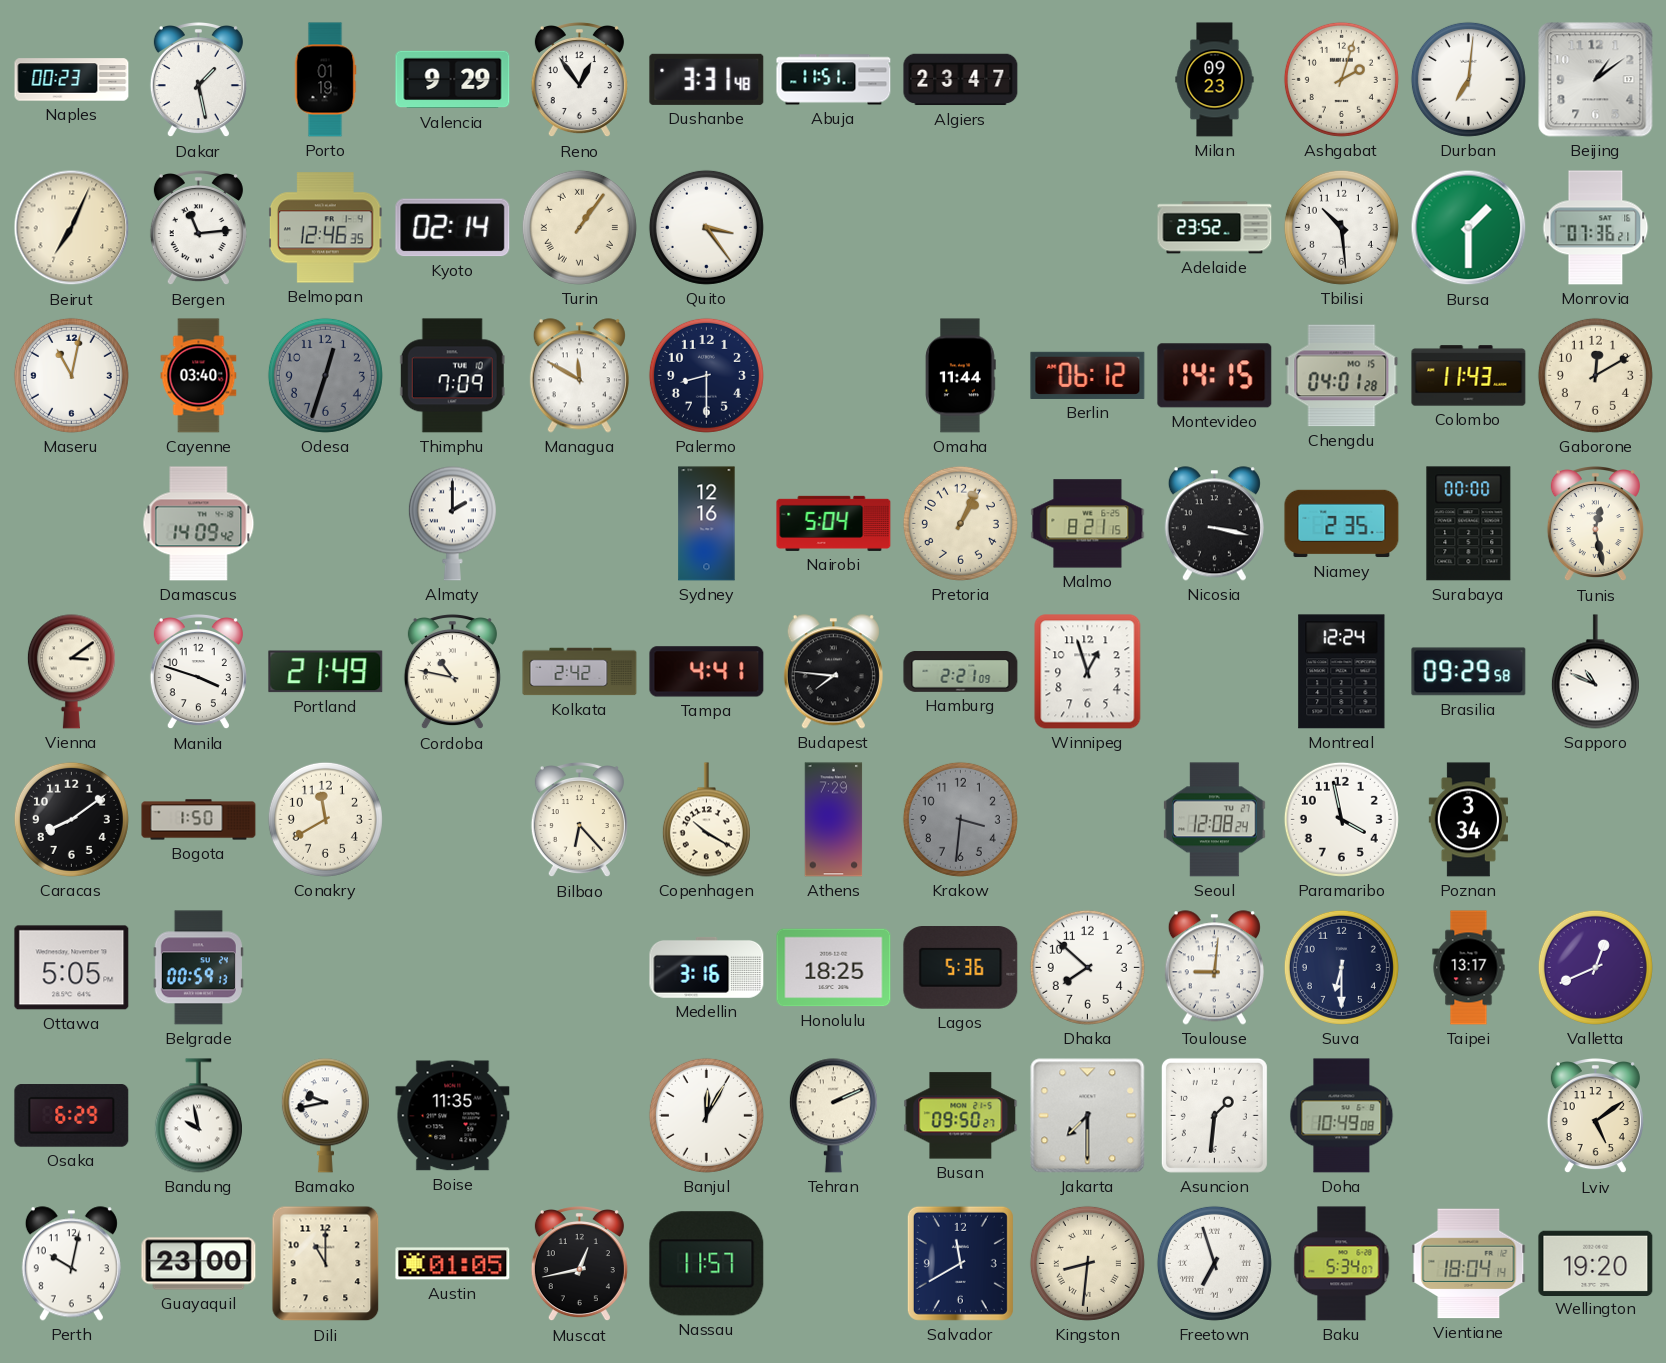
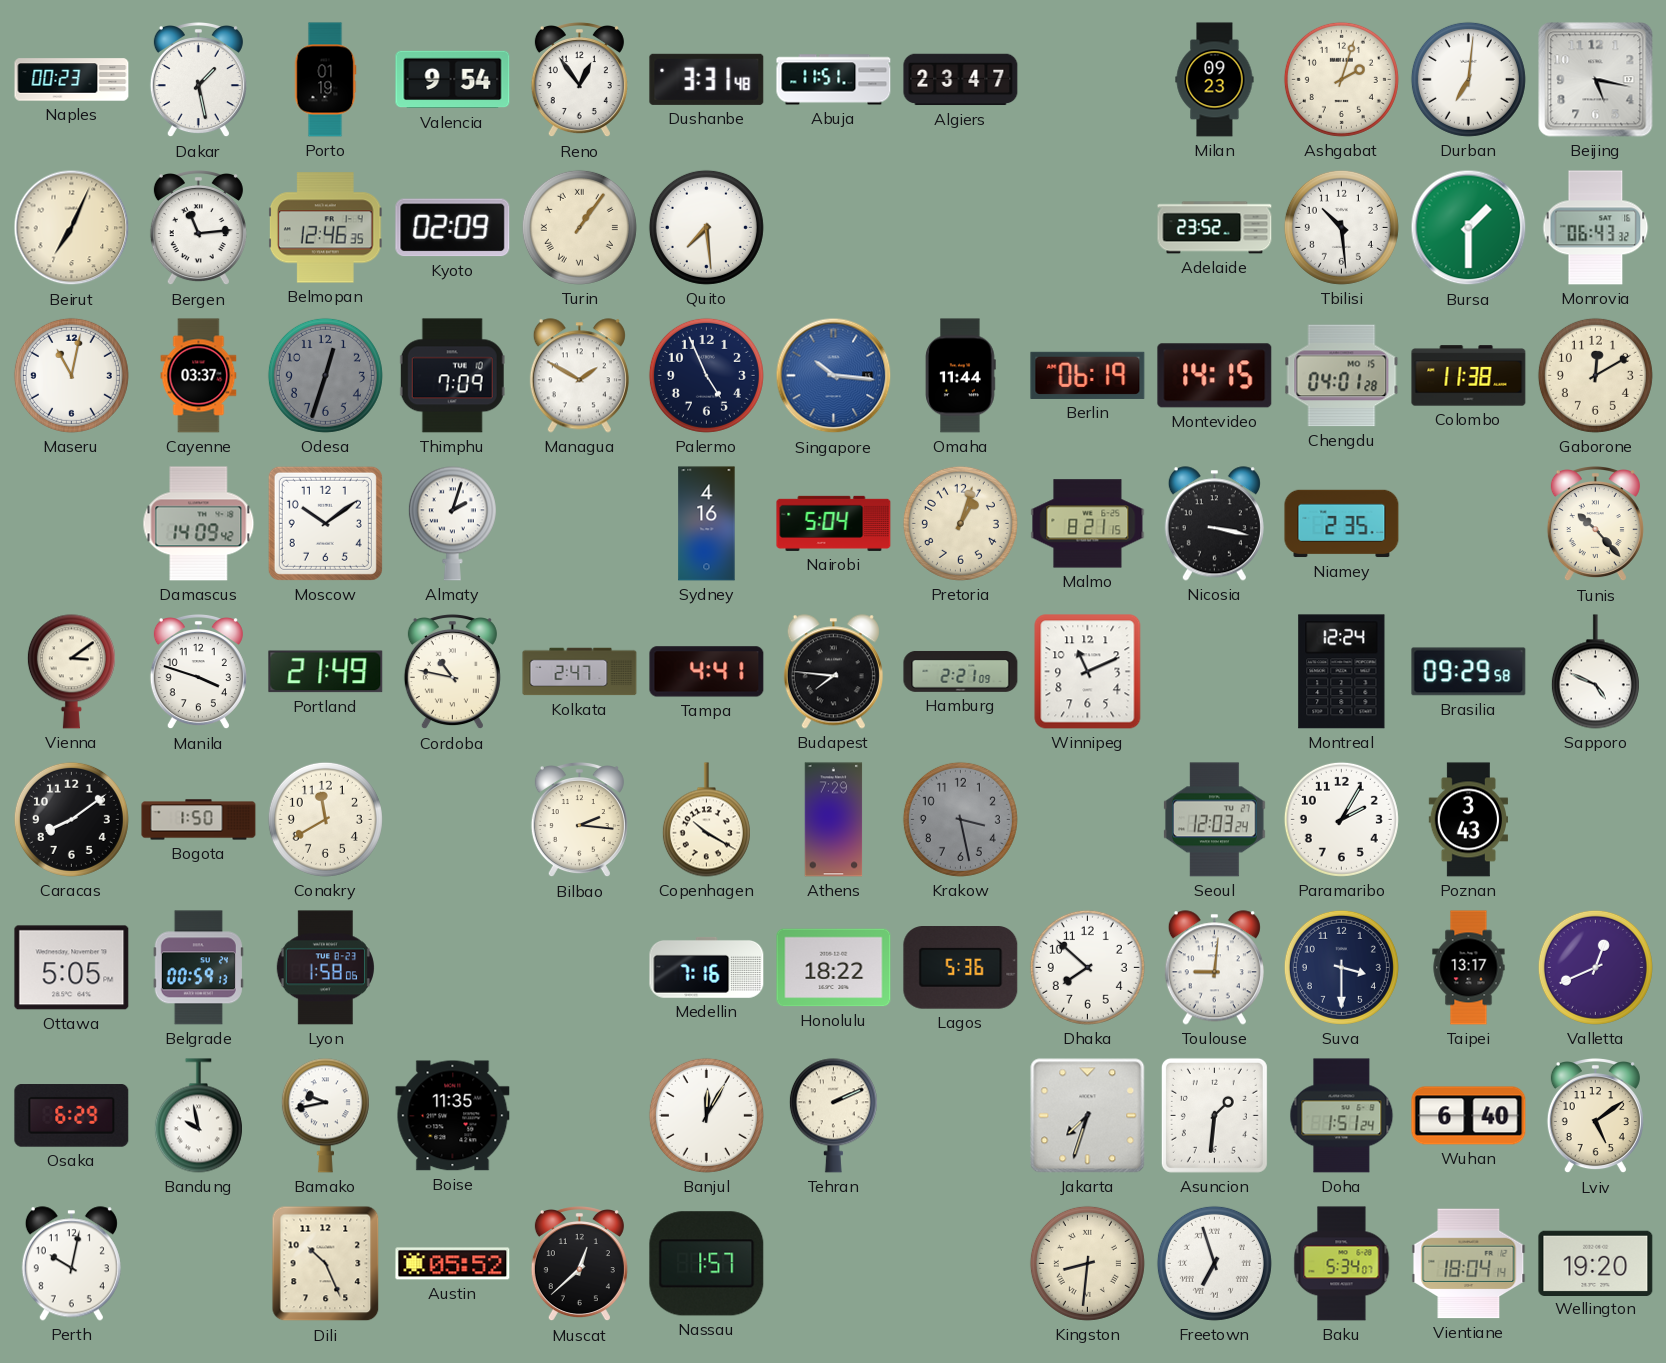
Valencia: 9:29 -> 9:54
Beijing: 1:09 -> 5:17
Kyoto: 02:14 -> 02:09
Quito: 3:24 -> 7:29
Monrovia: 07:36 -> 06:43
Cayenne: 03:40 -> 03:37
Managua: 11:50 -> 1:50
Palermo: 8:30 -> 4:56
Singapore: none -> 10:16
Berlin: 06:12 -> 06:19
Colombo: 11:43 -> 11:38
Moscow: none -> 10:09
Almaty: 2:00 -> 2:03
Sydney: 12:16 -> 4:16
Pretoria: 1:04 -> 1:03
Surabaya: 00:00 -> none
Tunis: 12:28 -> 10:23
Kolkata: 2:42 -> 2:47
Winnipeg: 12:57 -> 11:11
Sapporo: 10:49 -> 4:49
Bilbao: 6:23 -> 2:16
Krakow: 3:31 -> 3:28
Seoul: 12:08 -> 12:03
Paramaribo: 3:58 -> 2:05
Poznan: 3:34 -> 3:43
Lyon: none -> 1:58
Medellin: 3:16 -> 7:16
Honolulu: 18:25 -> 18:22
Suva: 6:30 -> 3:30
Busan: 09:50 -> none
Jakarta: 7:30 -> 7:33
Doha: 10:49 -> 1:51
Wuhan: none -> 6:40
Guayaquil: 23:00 -> none
Dili: 11:00 -> 10:26
Austin: 01:05 -> 05:52
Muscat: 12:43 -> 12:38
Nassau: 11:57 -> 1:57
Salvador: 11:40 -> none
